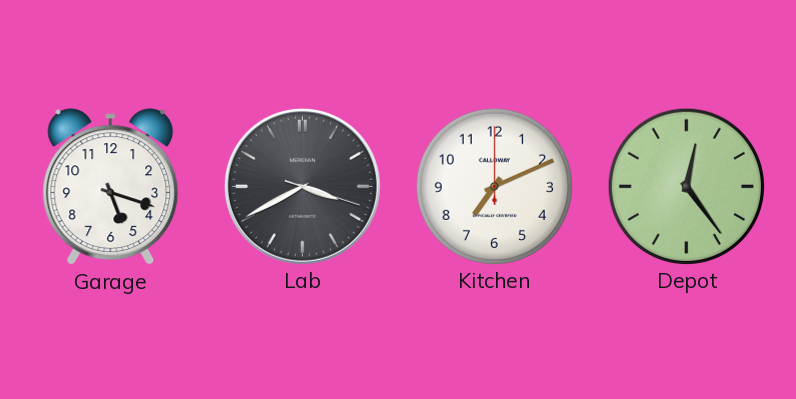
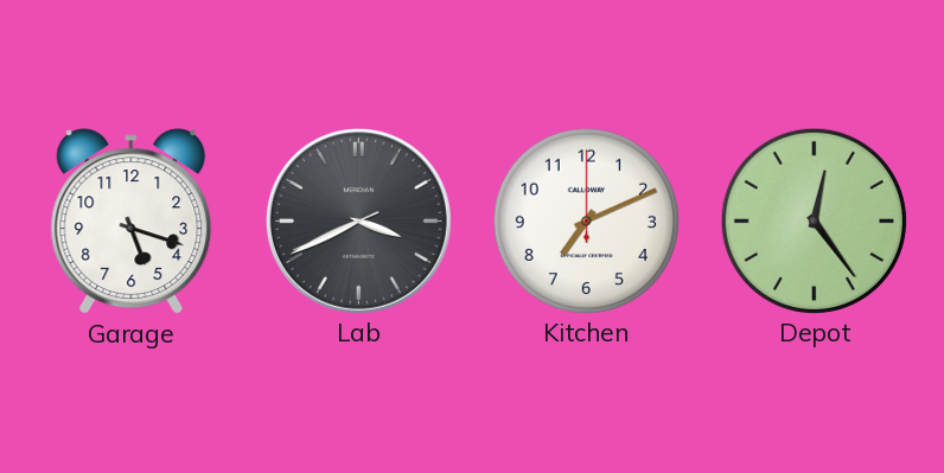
Lab: 3:40:18 -> 3:40:41
